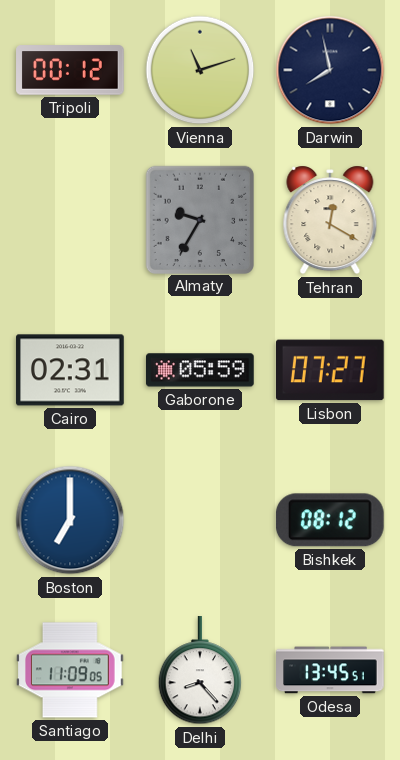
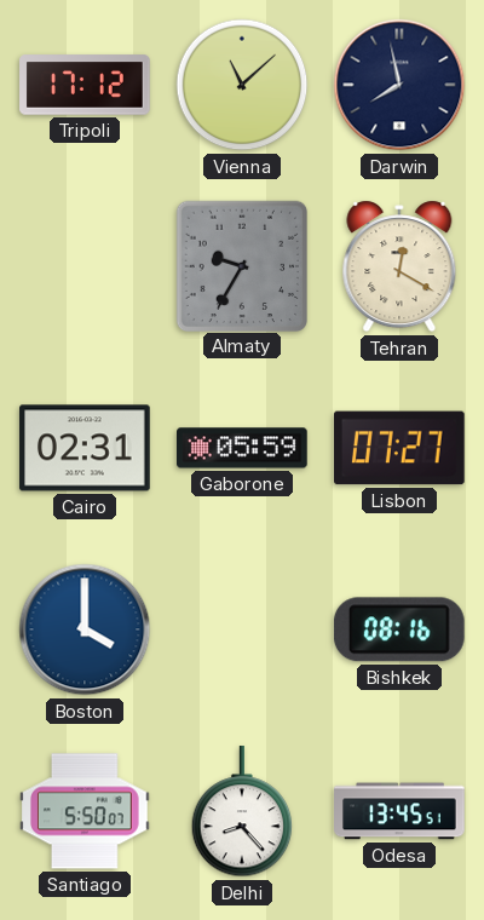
Tripoli: 00:12 -> 17:12
Vienna: 11:12 -> 11:08
Boston: 7:00 -> 4:00
Bishkek: 08:12 -> 08:16
Santiago: 11:09 -> 5:50
